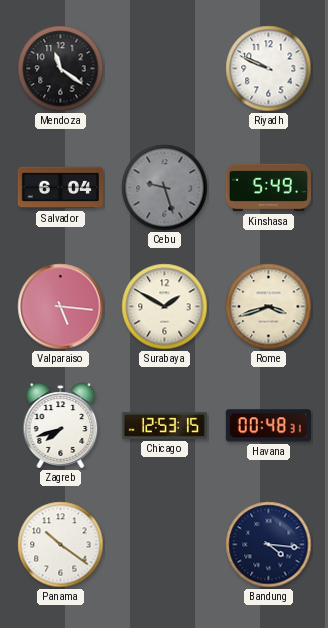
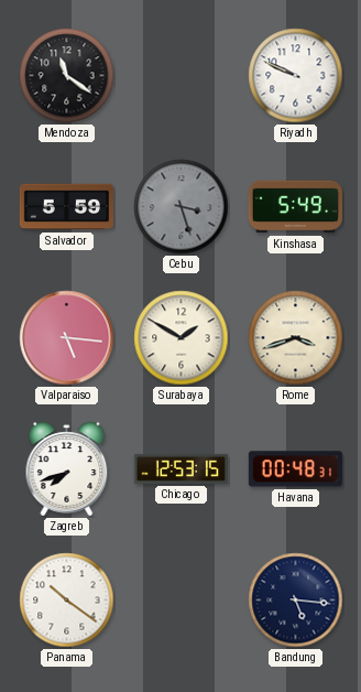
Salvador: 6:04 -> 5:59
Cebu: 9:27 -> 3:27
Bandung: 4:16 -> 5:16
